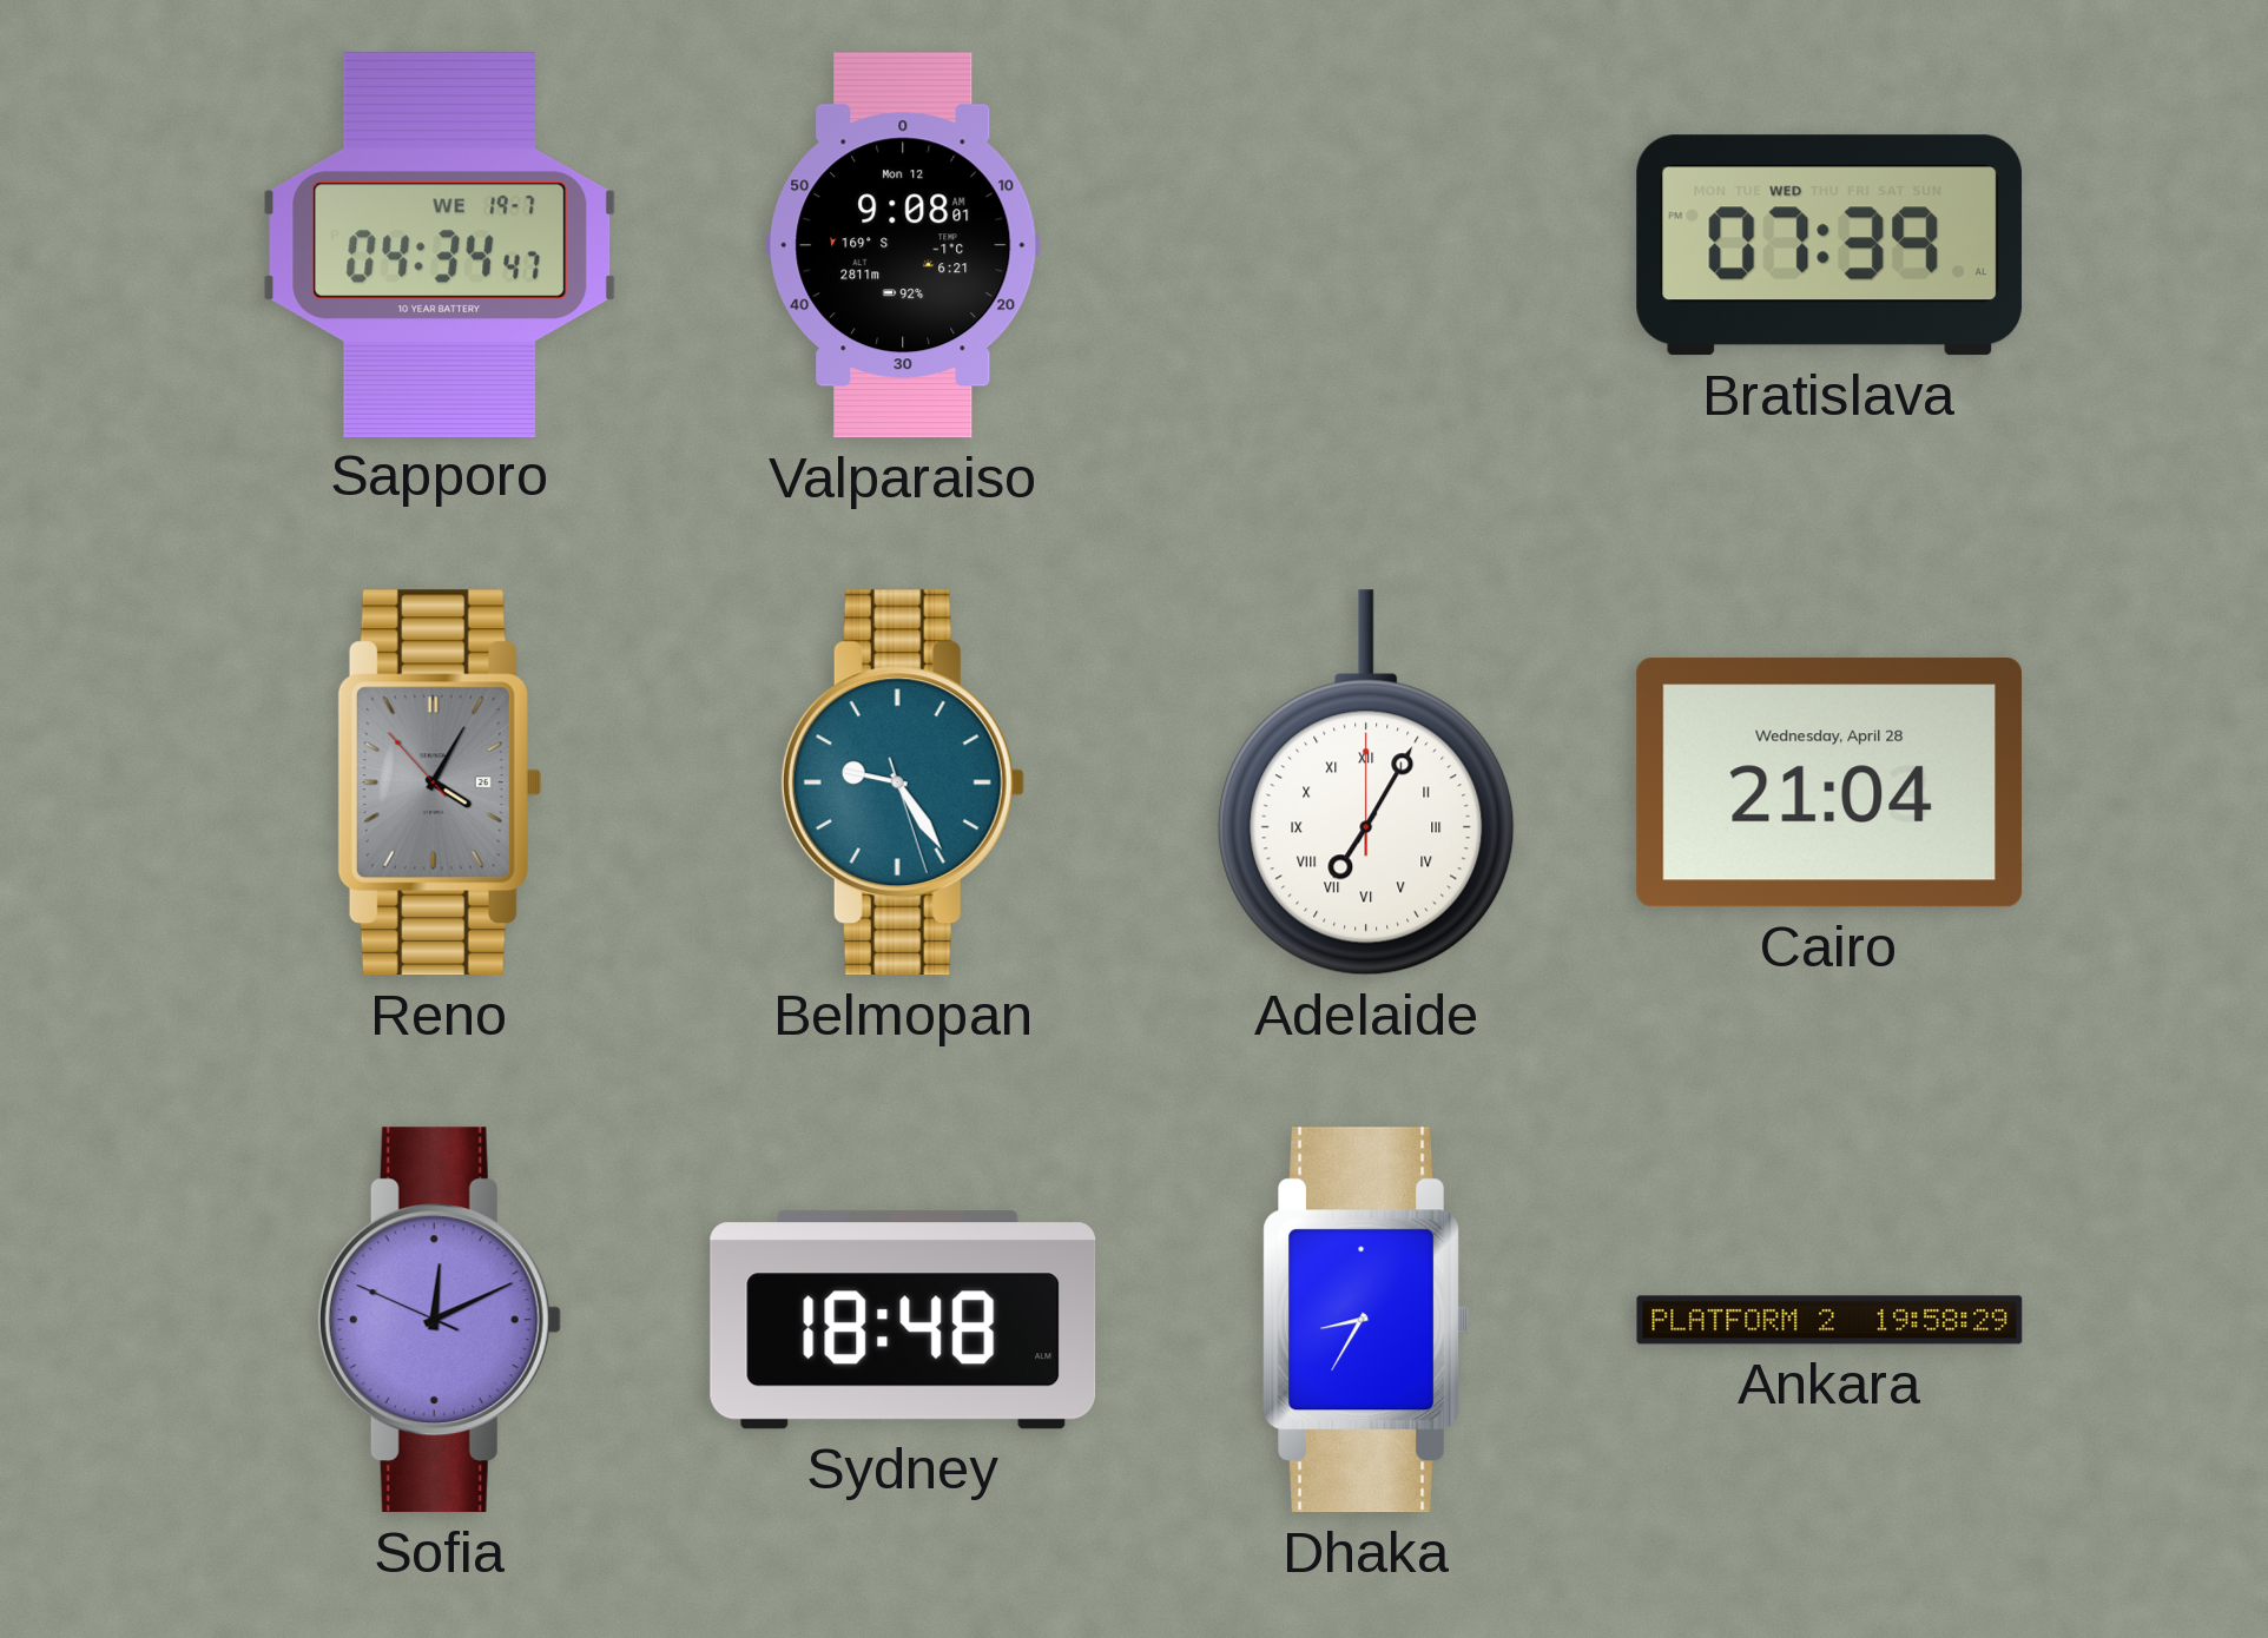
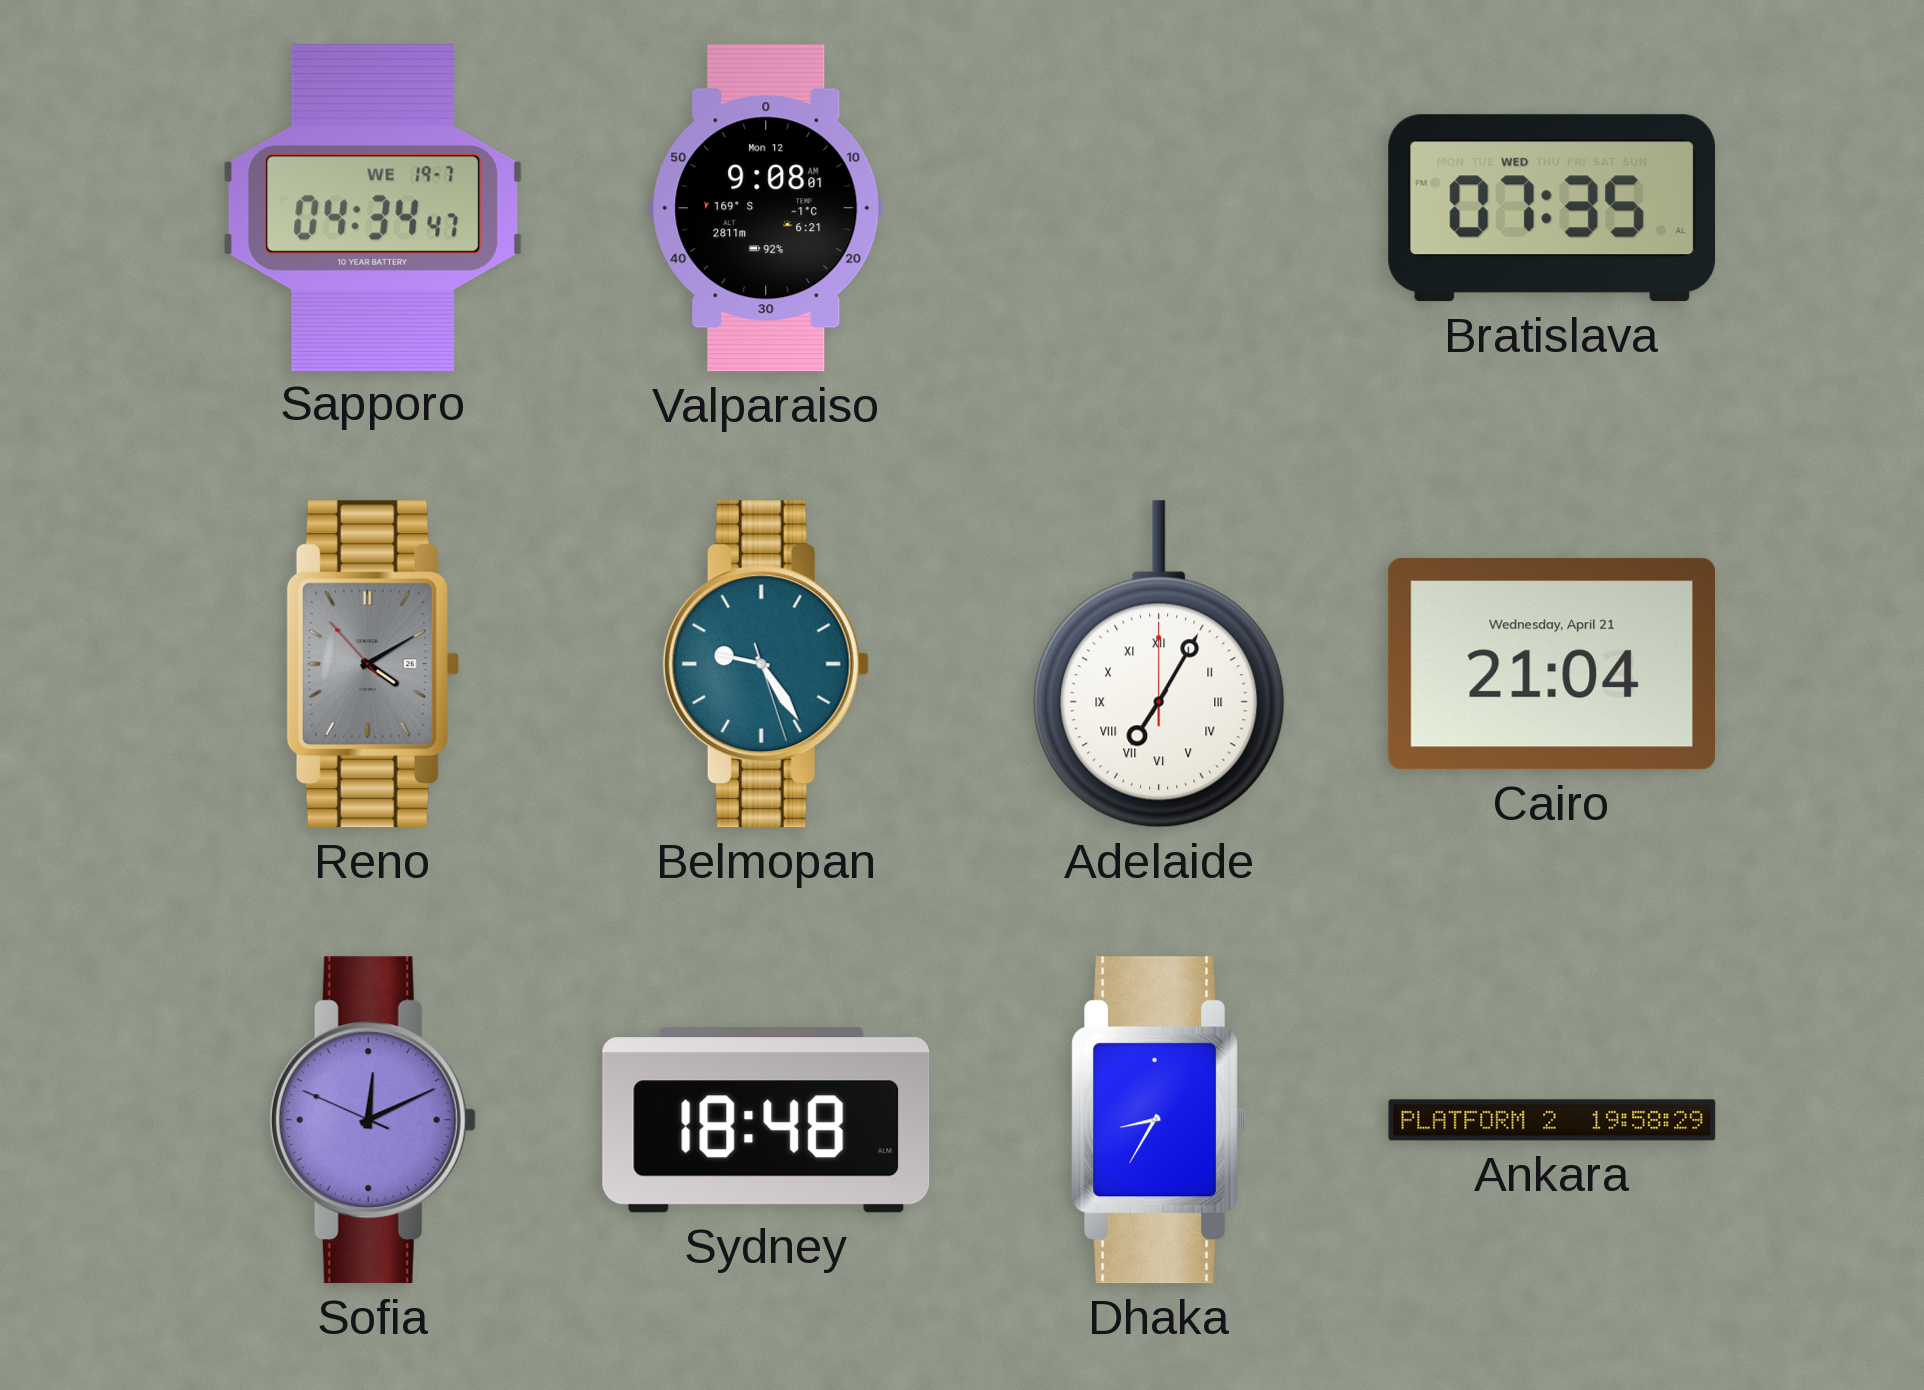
Bratislava: 07:39 -> 07:35
Reno: 4:04 -> 4:09
Cairo date: Wednesday, April 28 -> Wednesday, April 21
